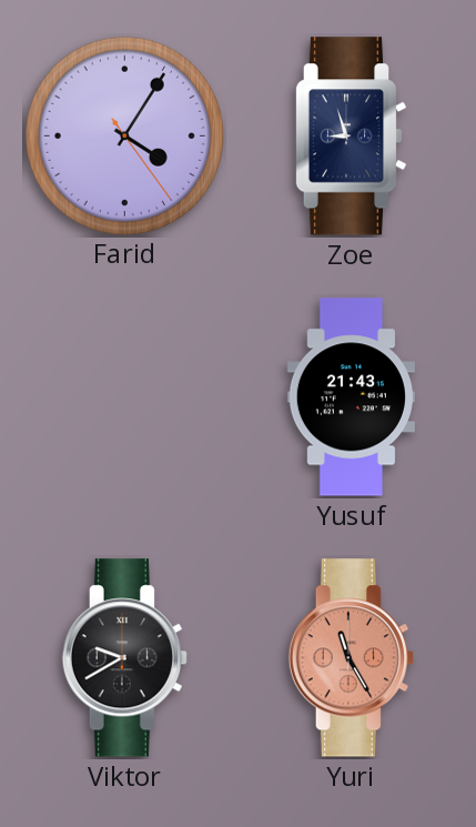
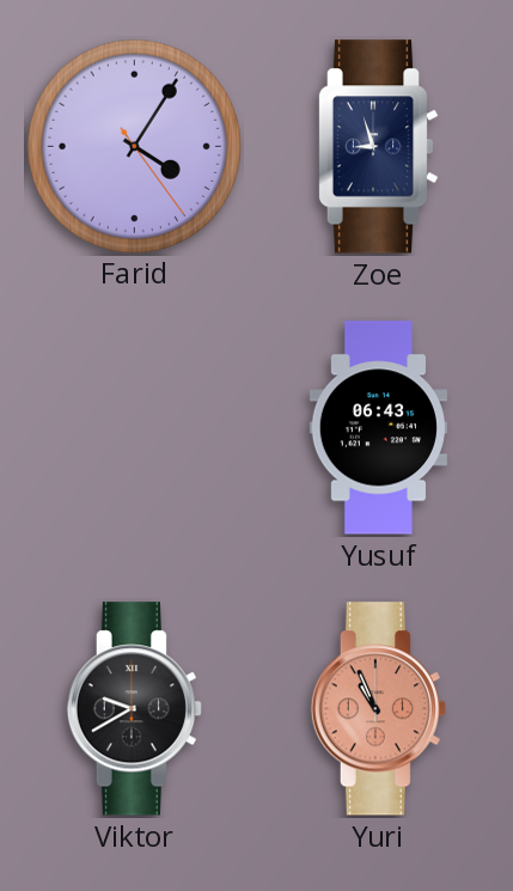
Yusuf: 21:43 -> 06:43
Yuri: 11:25 -> 10:56
